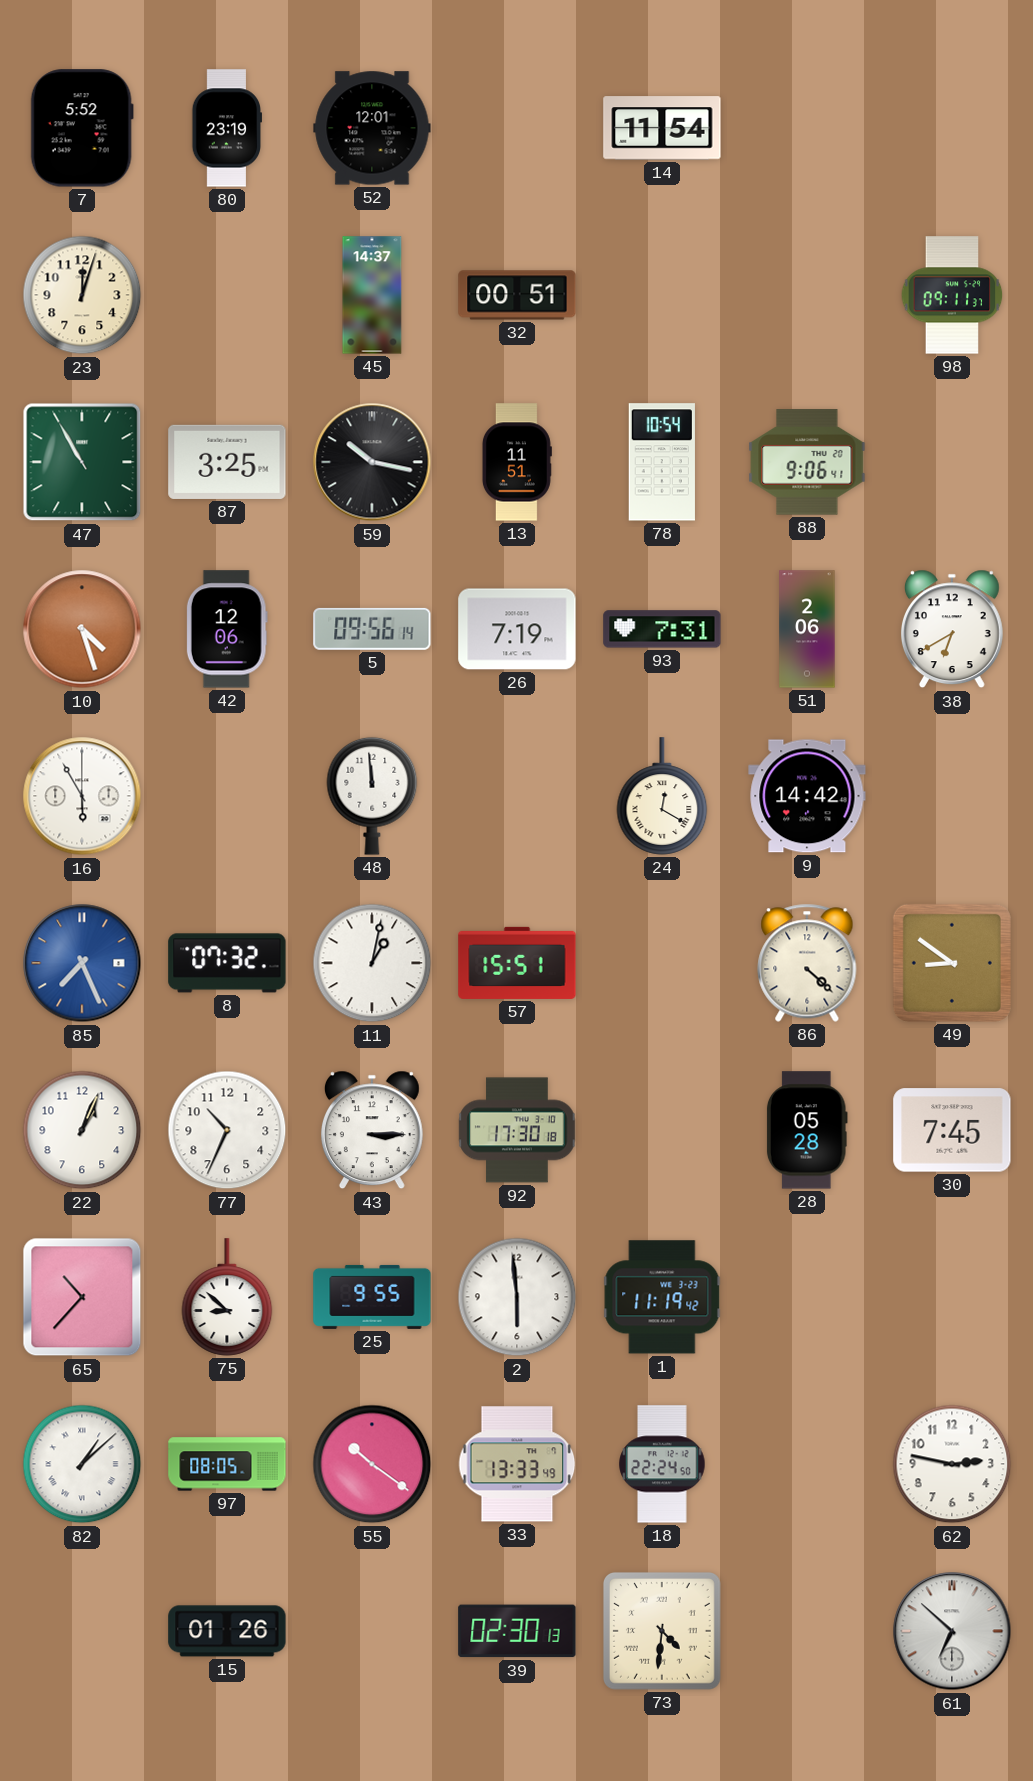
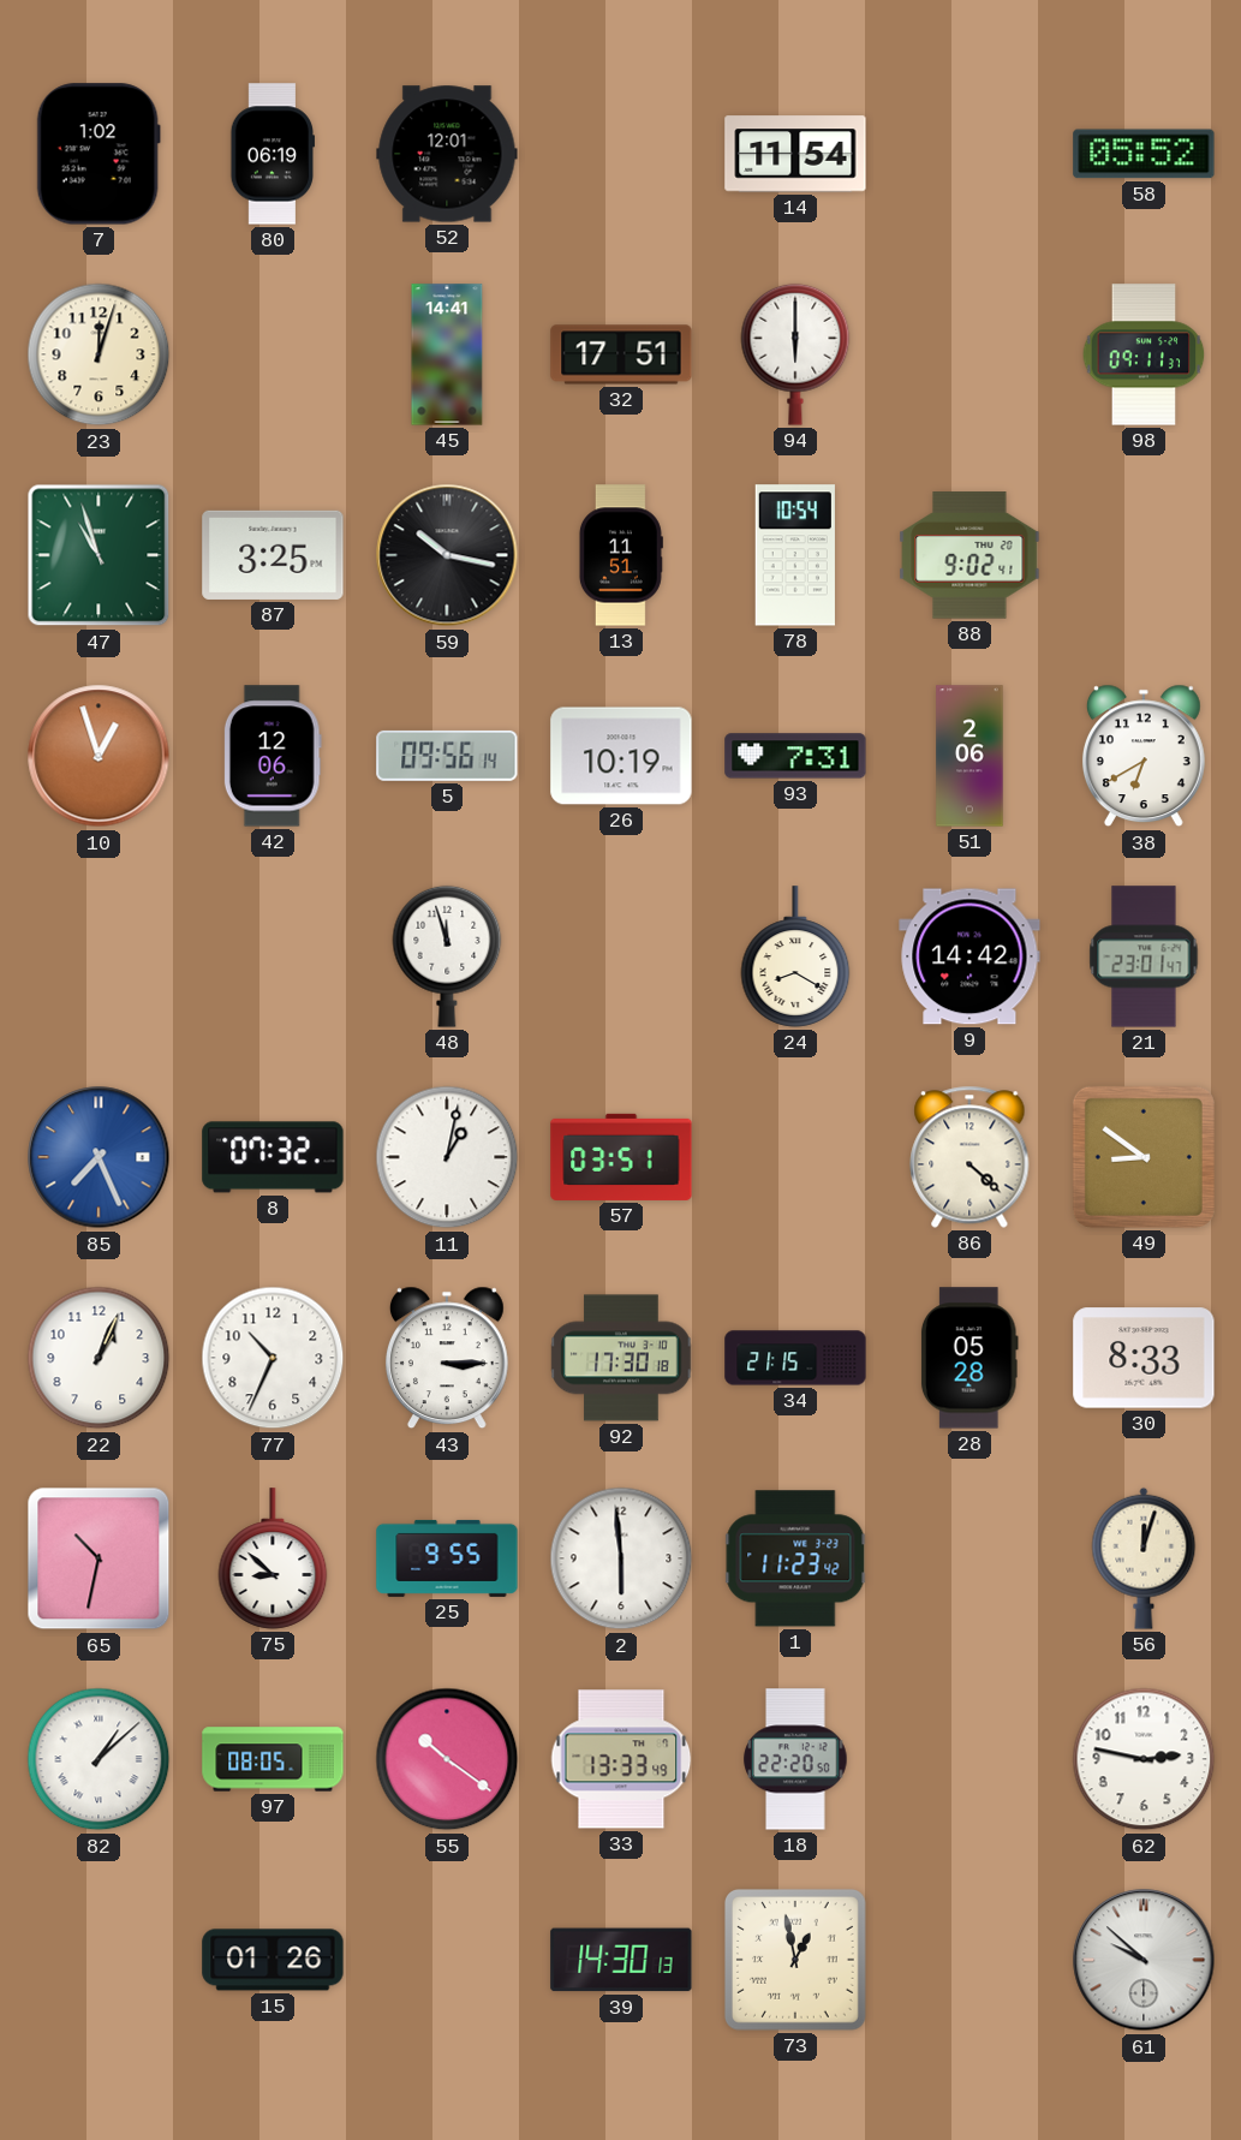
7: 5:52 -> 1:02
80: 23:19 -> 06:19
58: none -> 05:52
45: 14:37 -> 14:41
32: 00:51 -> 17:51
94: none -> 6:00
47: 10:55 -> 10:57
88: 9:06 -> 9:02
10: 4:27 -> 12:57
26: 7:19 -> 10:19
16: 5:55 -> none
48: 11:59 -> 11:57
24: 12:20 -> 8:20
21: none -> 23:01
57: 15:51 -> 03:51
34: none -> 21:15
30: 7:45 -> 8:33
65: 10:37 -> 10:32
1: 11:19 -> 11:23
56: none -> 12:03
18: 22:24 -> 22:20
39: 02:30 -> 14:30
73: 4:31 -> 12:58
61: 6:52 -> 9:52
